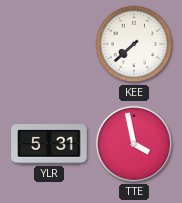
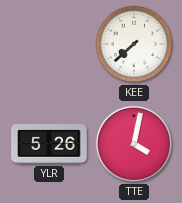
YLR: 5:31 -> 5:26
TTE: 3:58 -> 4:02
